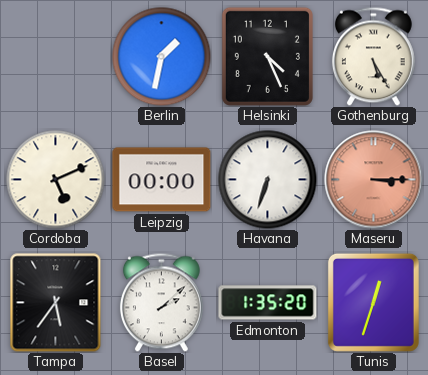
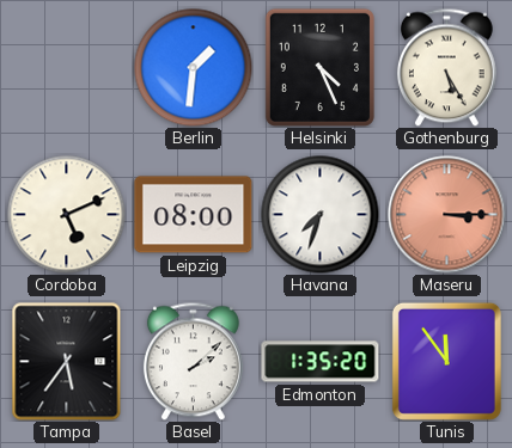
Berlin: 1:32 -> 1:31
Leipzig: 00:00 -> 08:00
Havana: 6:33 -> 7:33
Tunis: 12:33 -> 11:54
